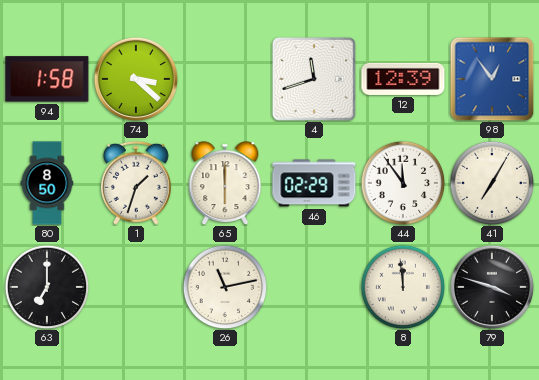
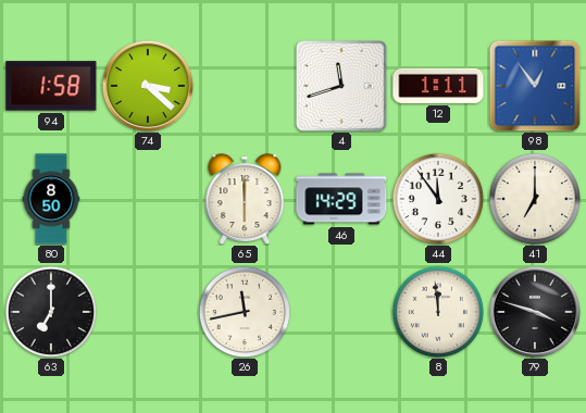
12: 12:39 -> 1:11
1: 1:33 -> none
46: 02:29 -> 14:29
41: 7:05 -> 7:00
26: 11:13 -> 11:43
